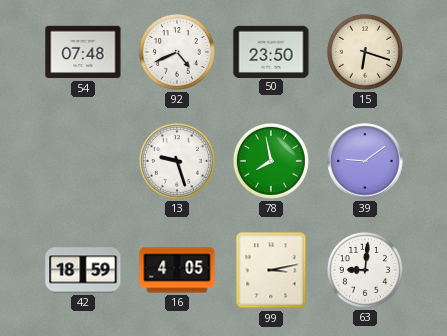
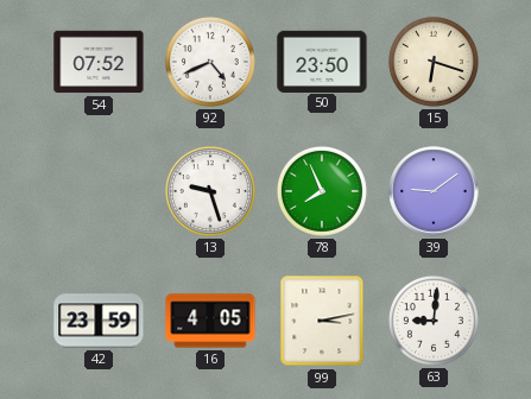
54: 07:48 -> 07:52
78: 7:58 -> 7:56
42: 18:59 -> 23:59
